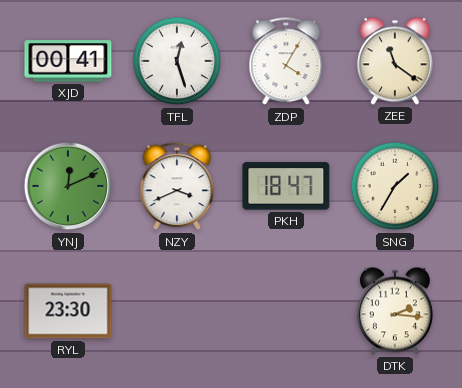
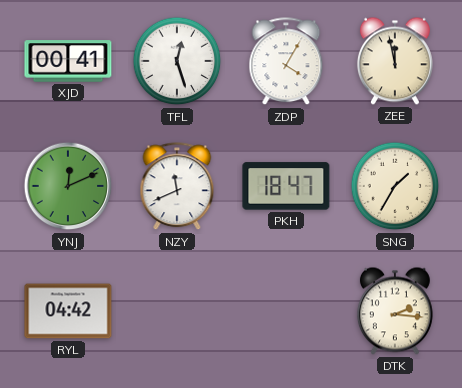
ZEE: 11:21 -> 11:58
NZY: 3:41 -> 11:41
RYL: 23:30 -> 04:42
